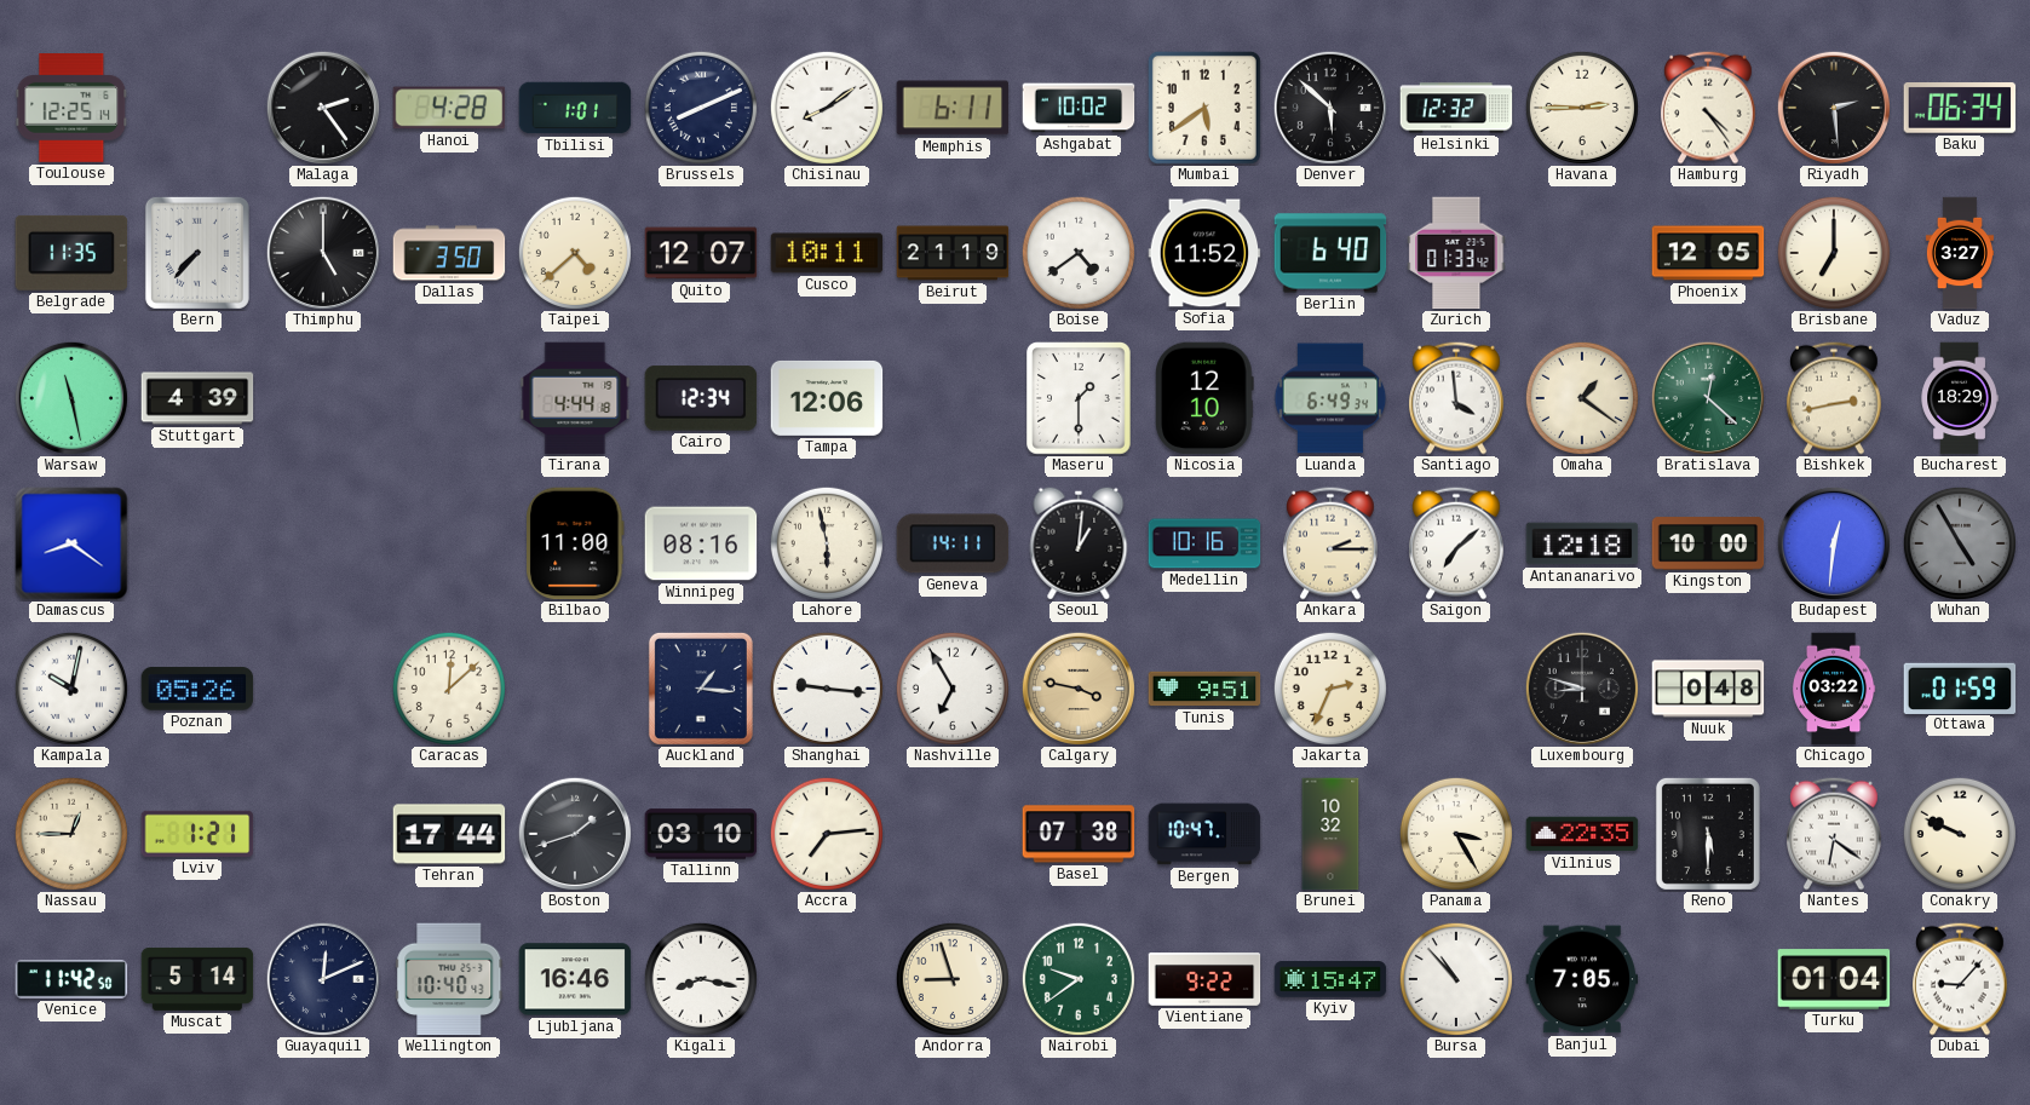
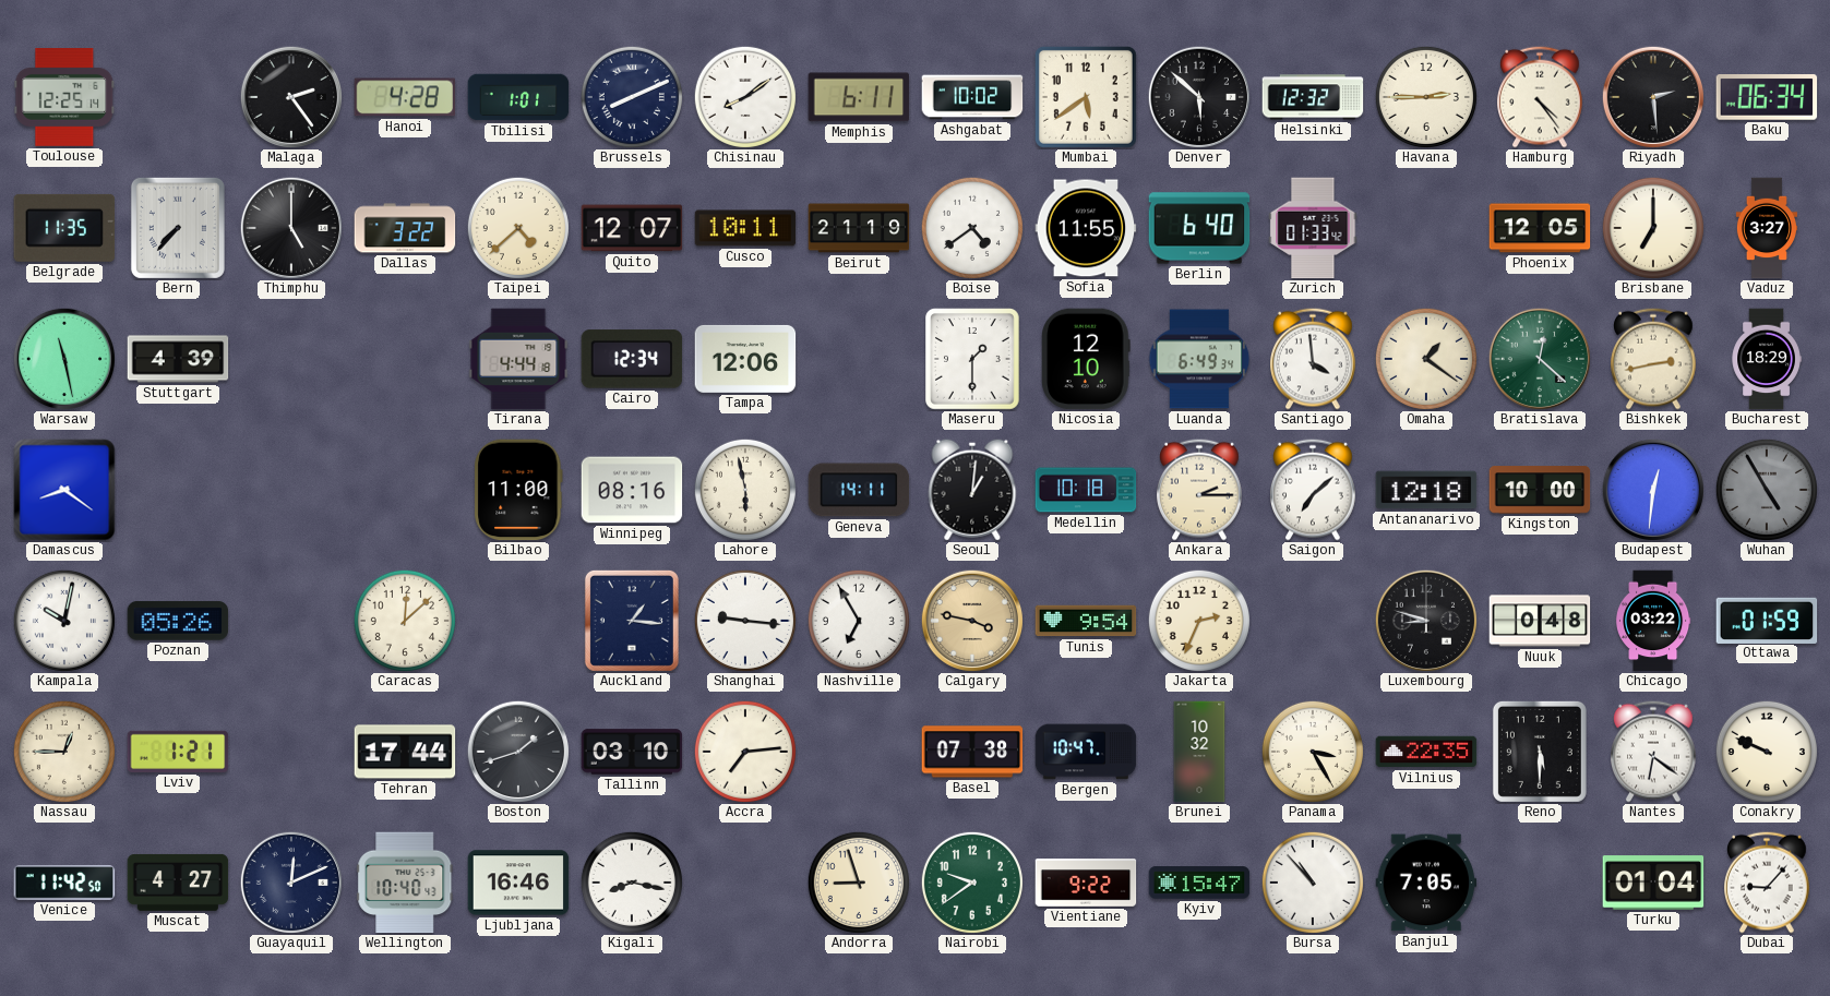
Dallas: 3:50 -> 3:22
Sofia: 11:52 -> 11:55
Medellin: 10:16 -> 10:18
Tunis: 9:51 -> 9:54
Muscat: 5:14 -> 4:27
